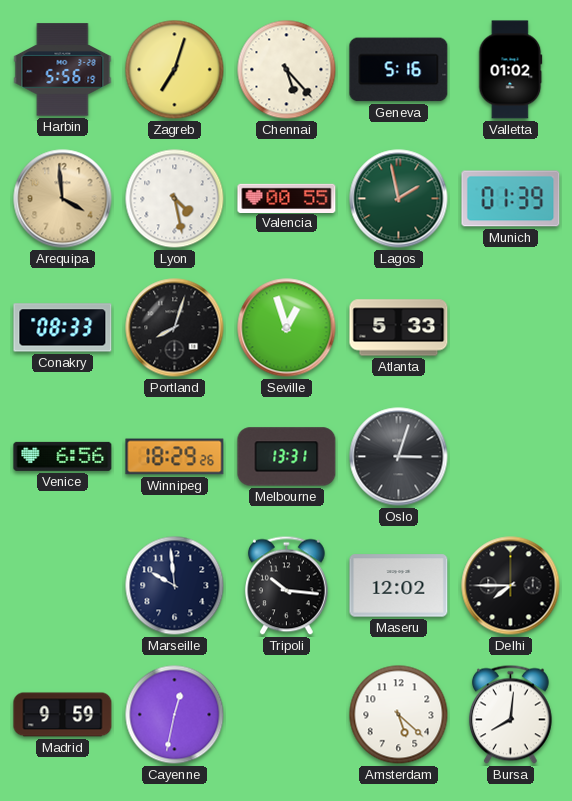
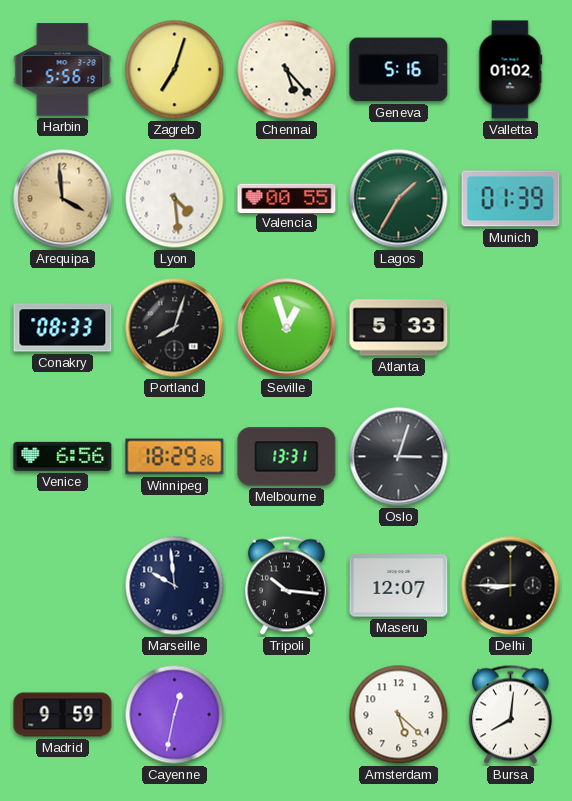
Lyon: 4:28 -> 4:29
Lagos: 1:58 -> 1:35
Maseru: 12:02 -> 12:07
Delhi: 7:45 -> 8:45
